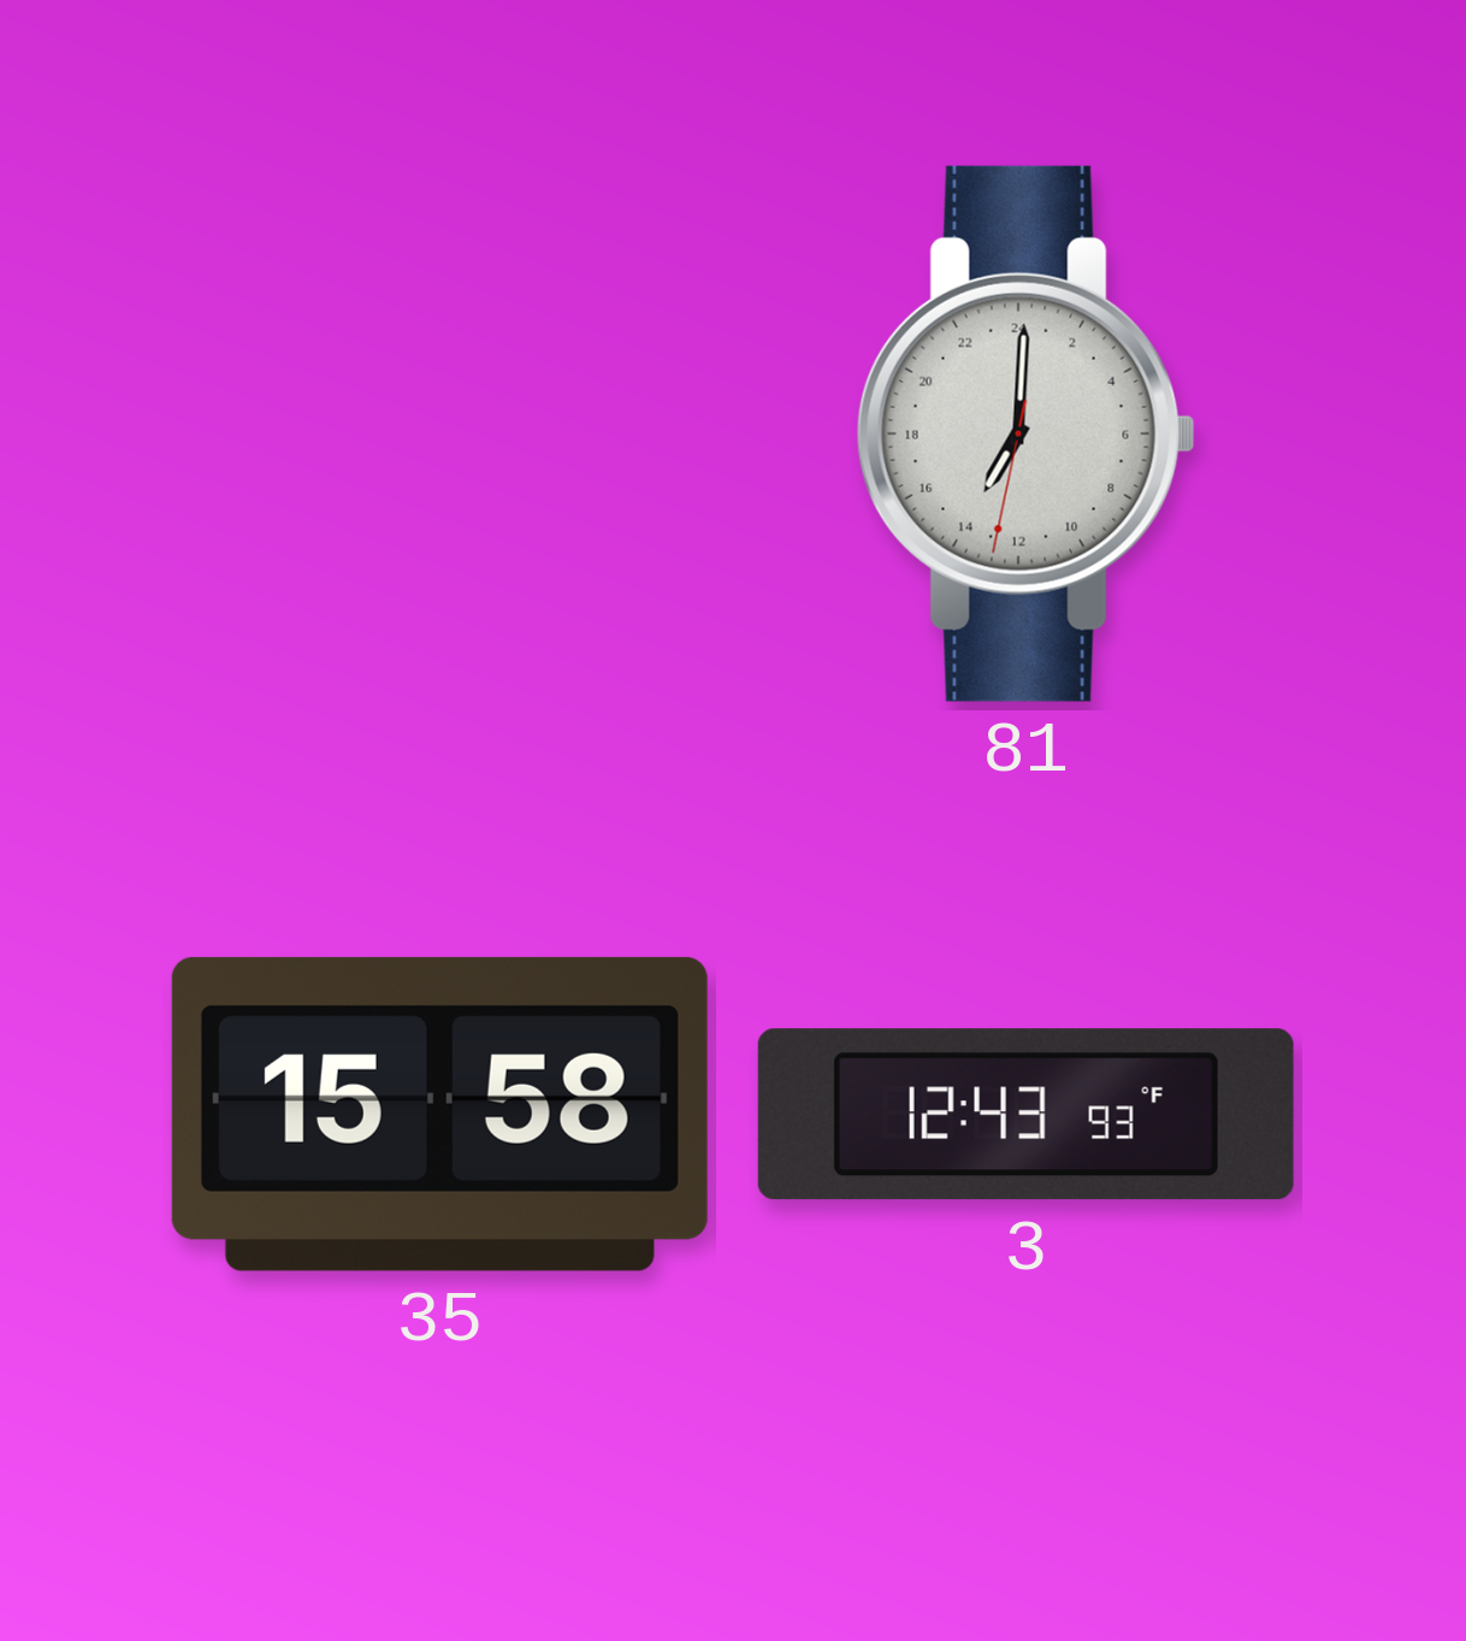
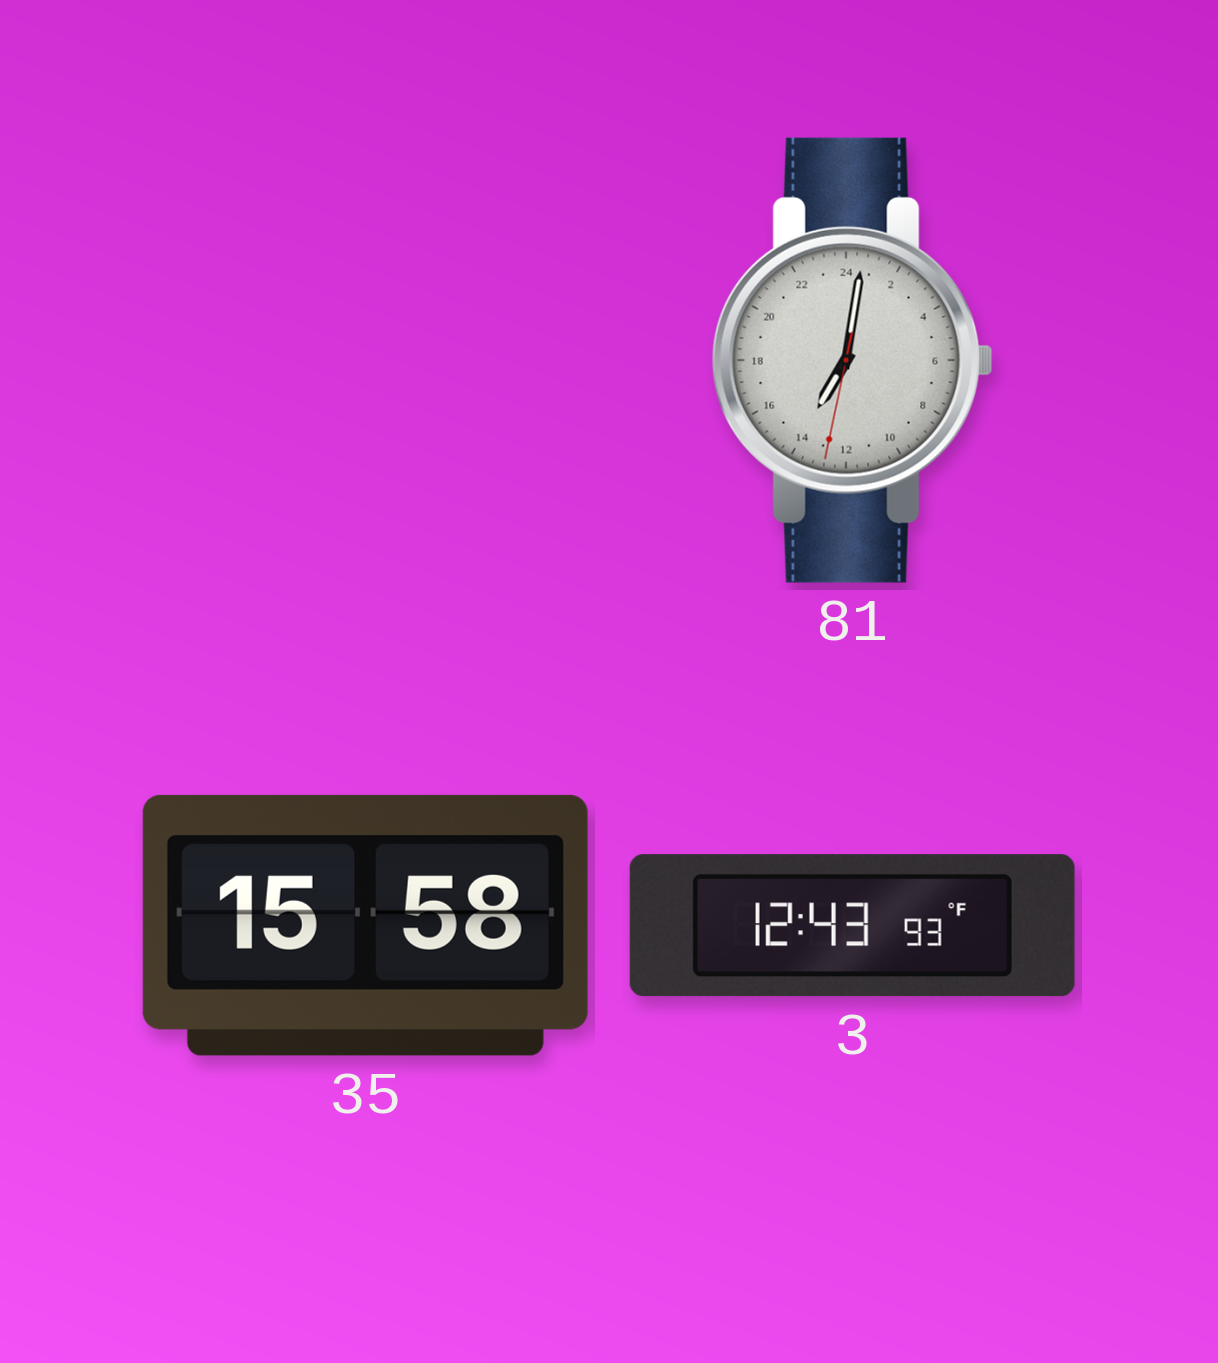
81: 14:00 -> 14:01
